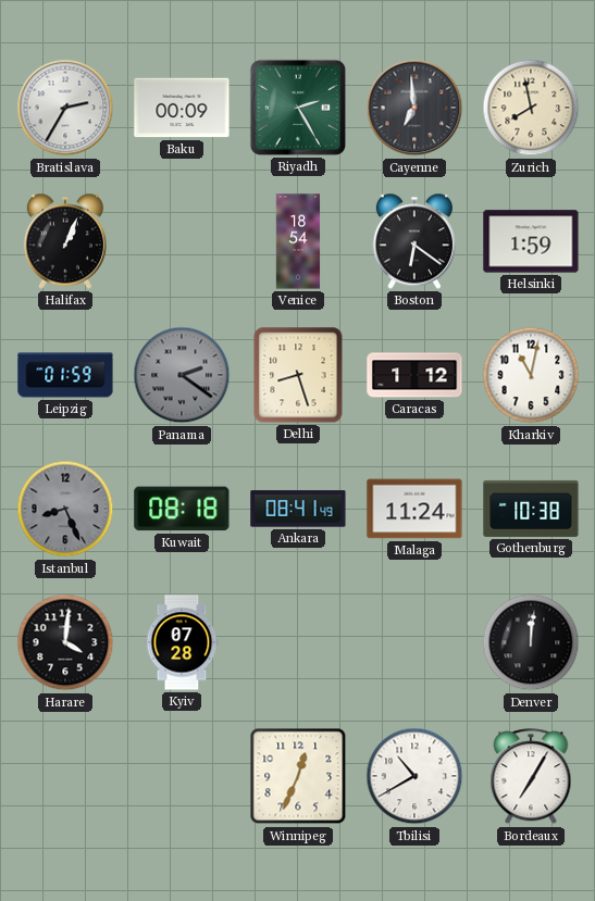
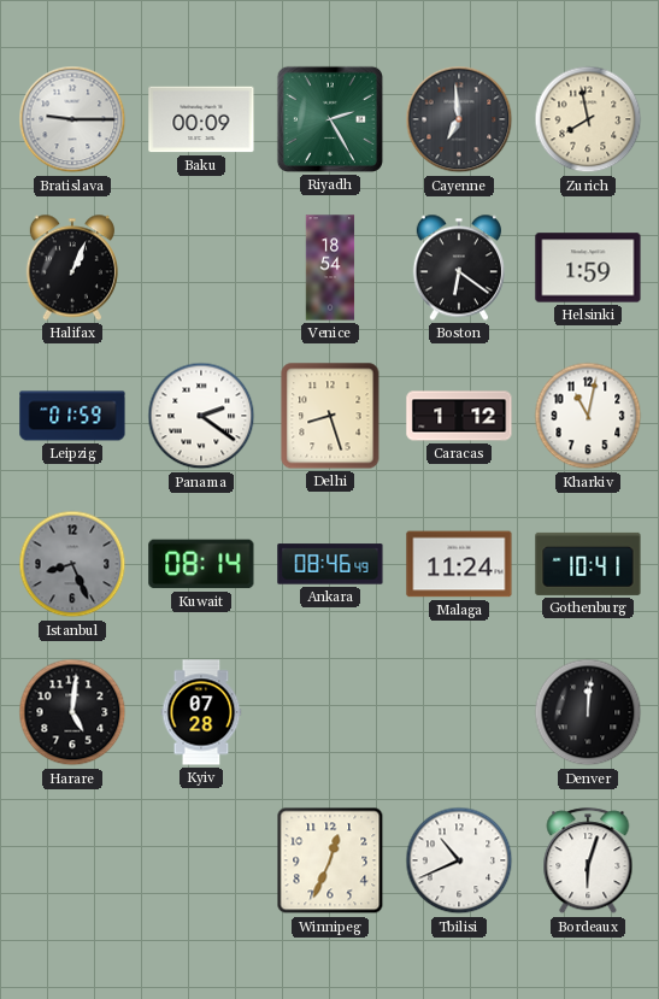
Bratislava: 2:35 -> 9:15
Panama dial: grey -> white
Kuwait: 08:18 -> 08:14
Ankara: 08:41 -> 08:46
Gothenburg: 10:38 -> 10:41
Harare: 4:01 -> 5:01
Tbilisi: 10:40 -> 10:41
Bordeaux: 7:05 -> 6:03
